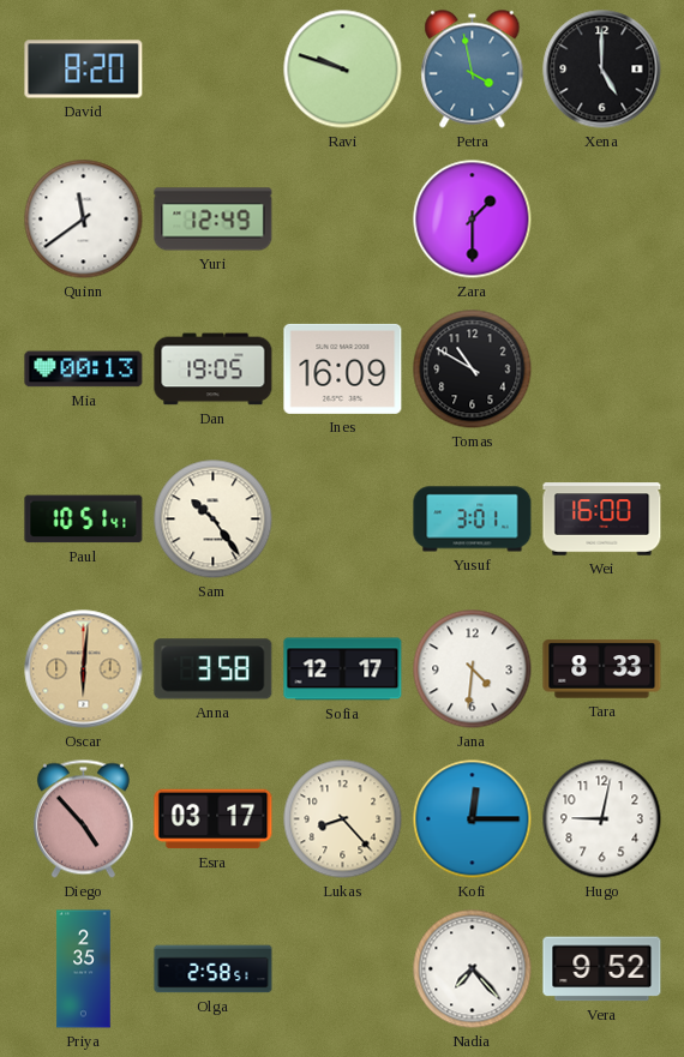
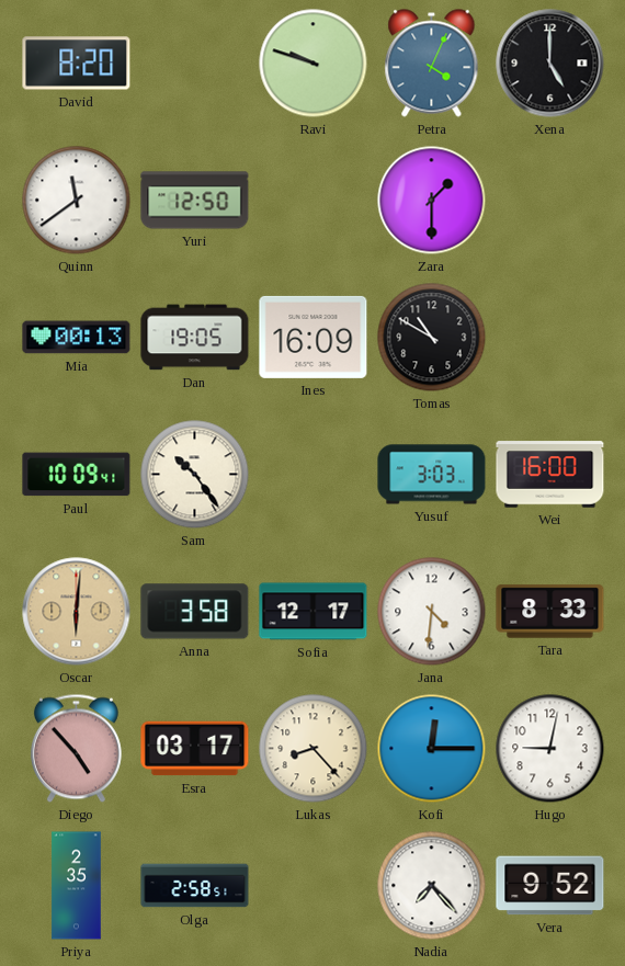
Petra: 3:58 -> 4:04
Yuri: 12:49 -> 12:50
Paul: 10:51 -> 10:09
Yusuf: 3:01 -> 3:03
